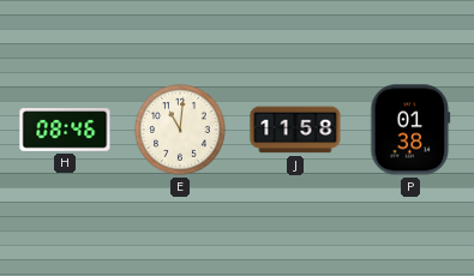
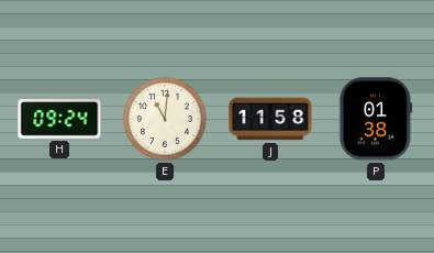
H: 08:46 -> 09:24
